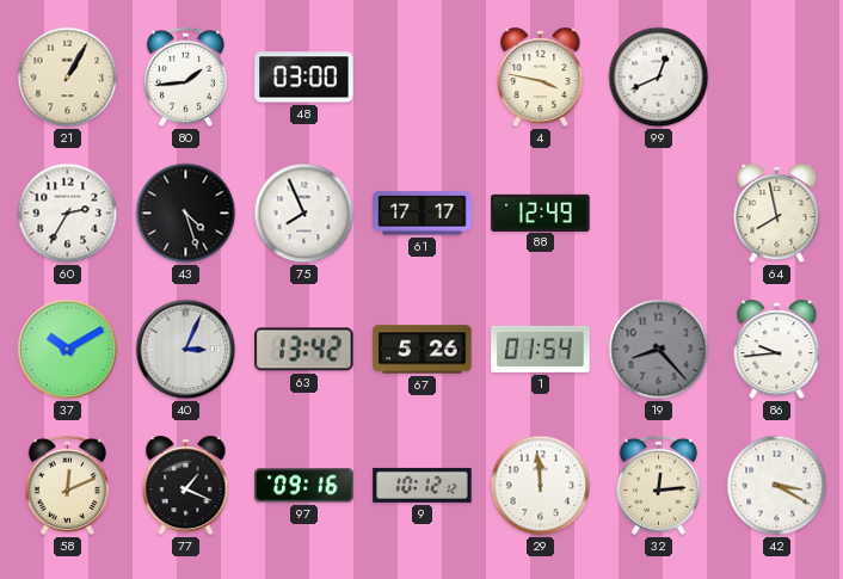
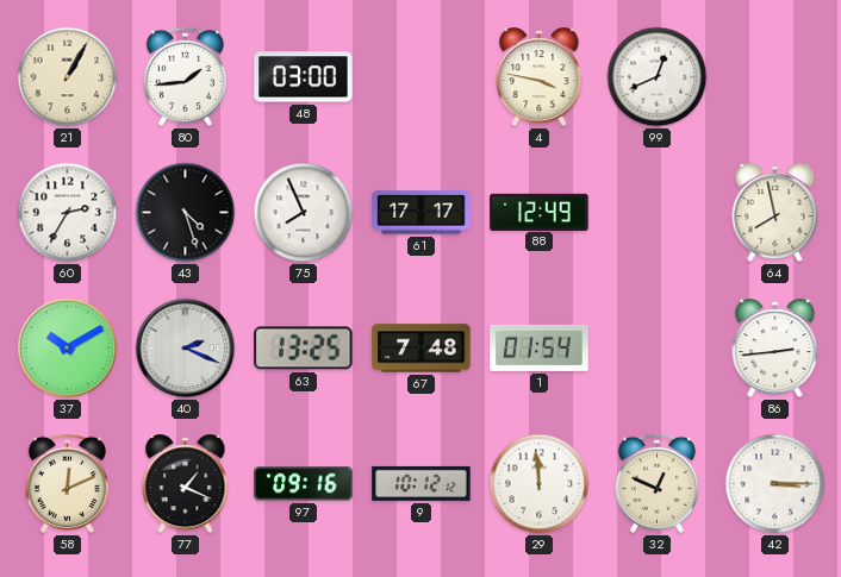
40: 3:04 -> 2:19
63: 13:42 -> 13:25
67: 5:26 -> 7:48
19: 8:23 -> none
86: 9:44 -> 2:44
32: 12:14 -> 12:49
42: 3:20 -> 3:15
